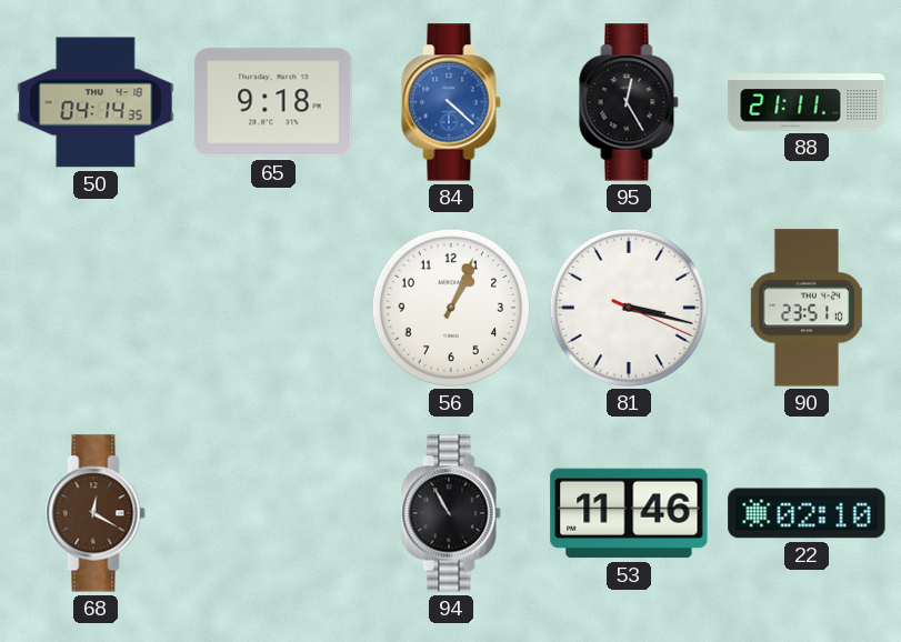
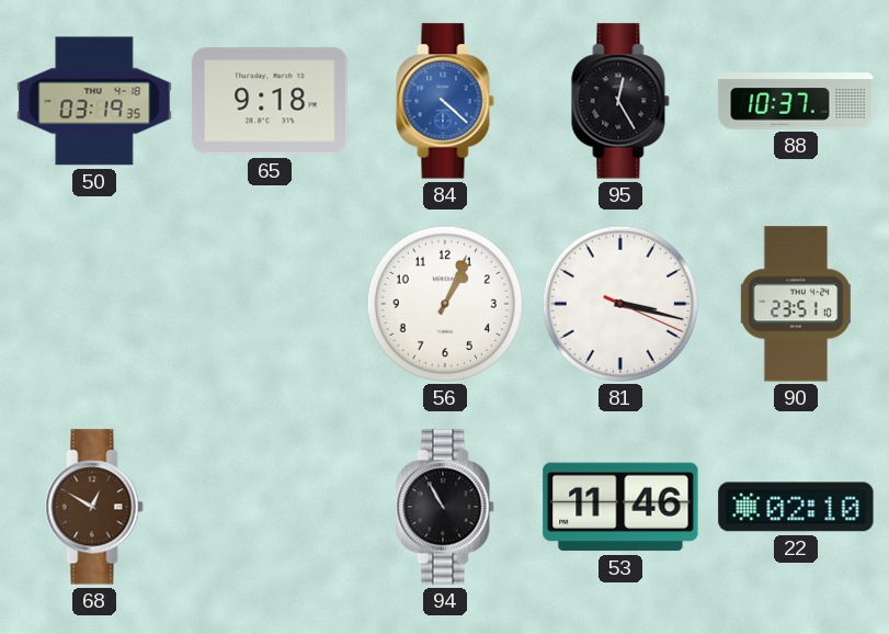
50: 04:14 -> 03:19
88: 21:11 -> 10:37
68: 12:20 -> 12:50
